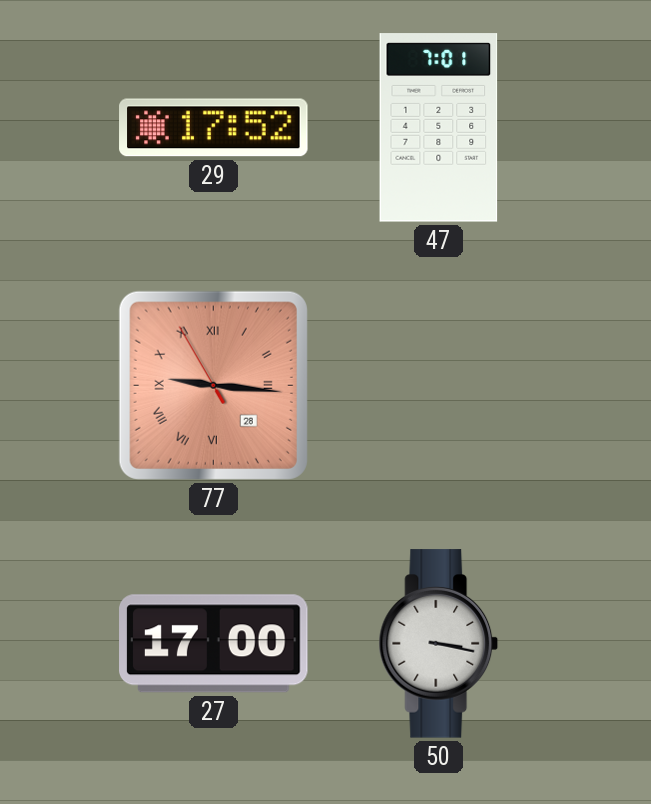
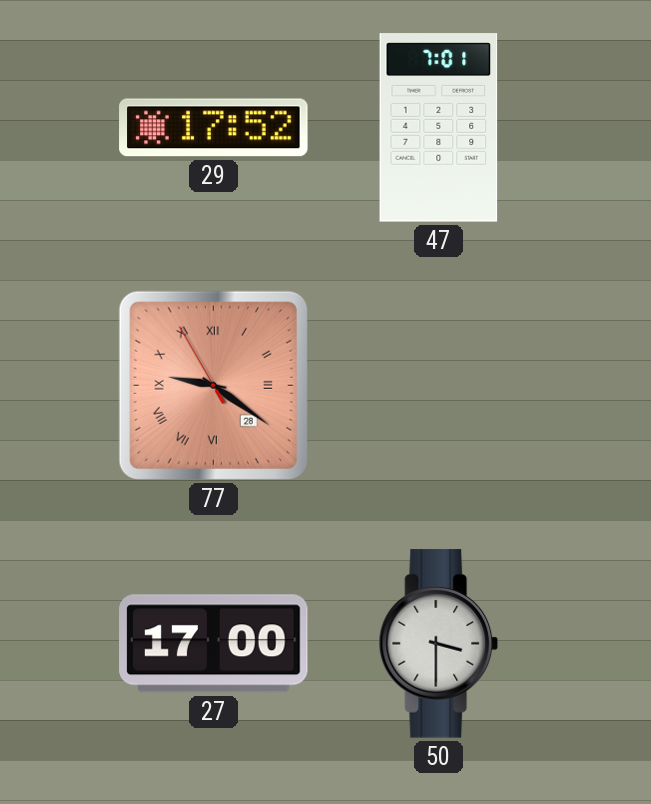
77: 9:15 -> 9:20
50: 3:17 -> 3:30
